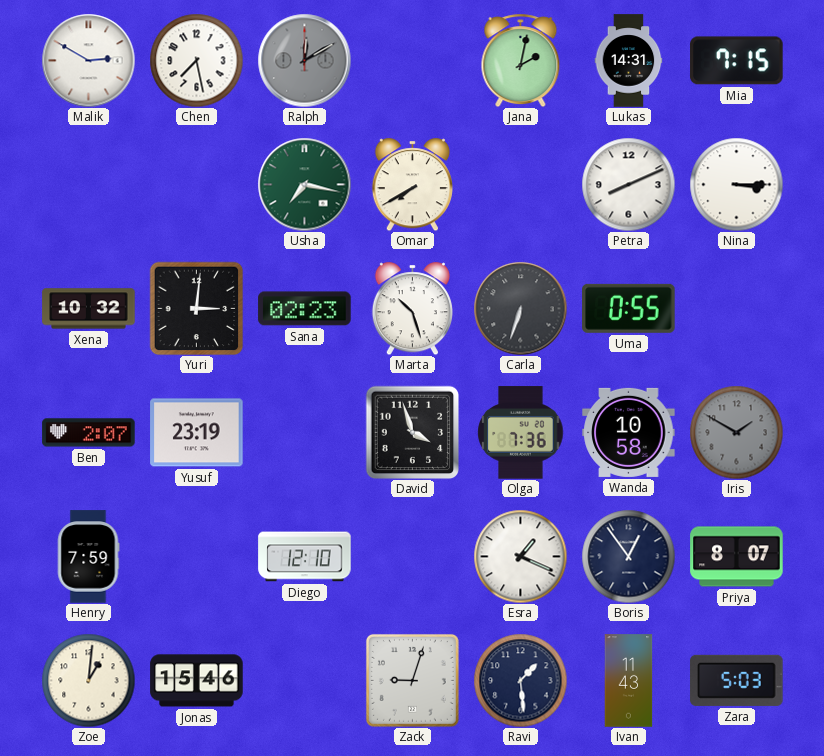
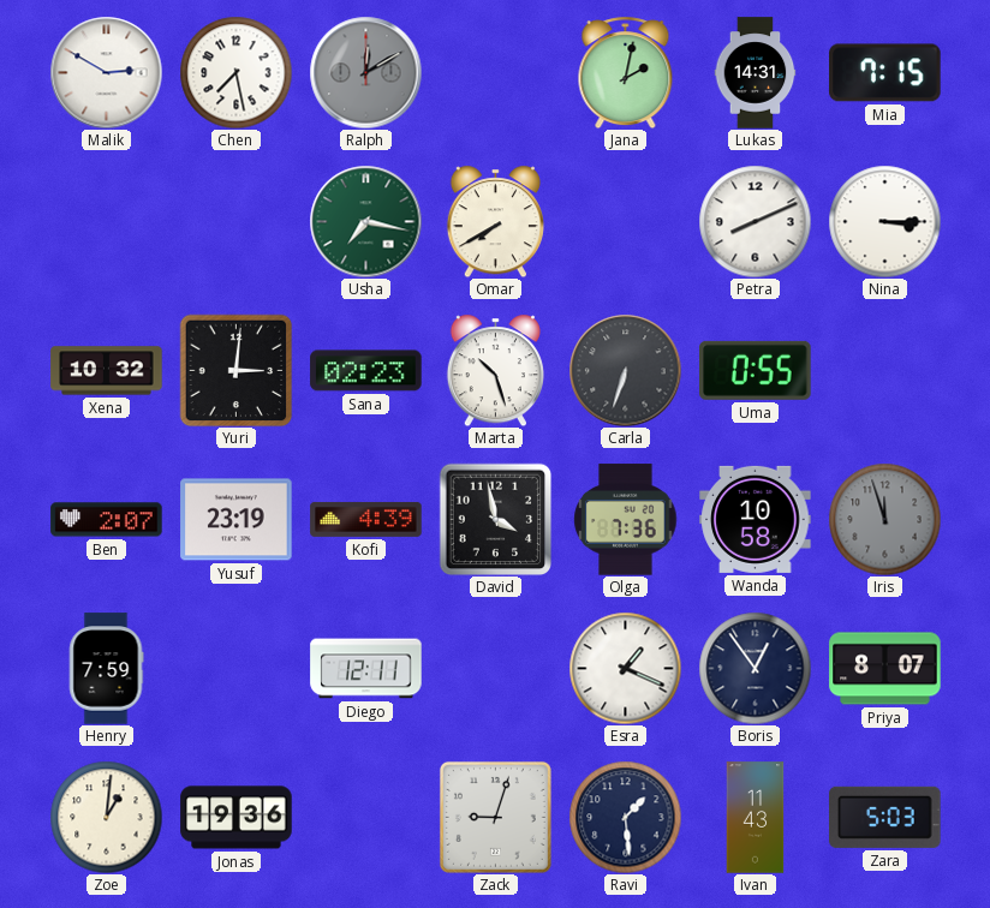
Kofi: none -> 4:39
David: 3:57 -> 3:58
Iris: 1:50 -> 11:57
Diego: 12:10 -> 12:11
Jonas: 15:46 -> 19:36
